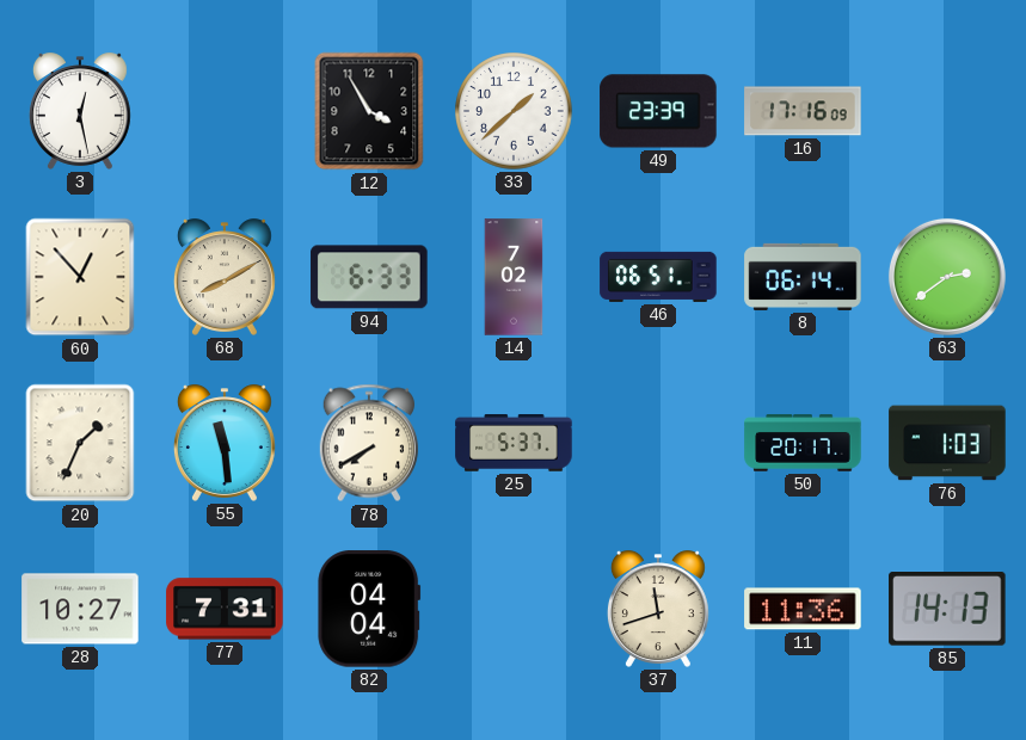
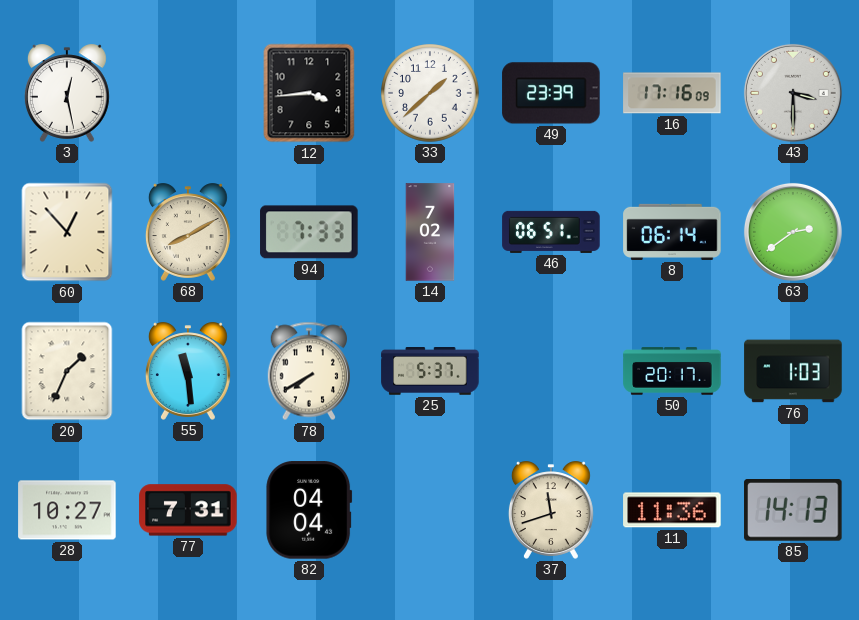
12: 3:55 -> 3:44
43: none -> 3:30
94: 6:33 -> 7:33
